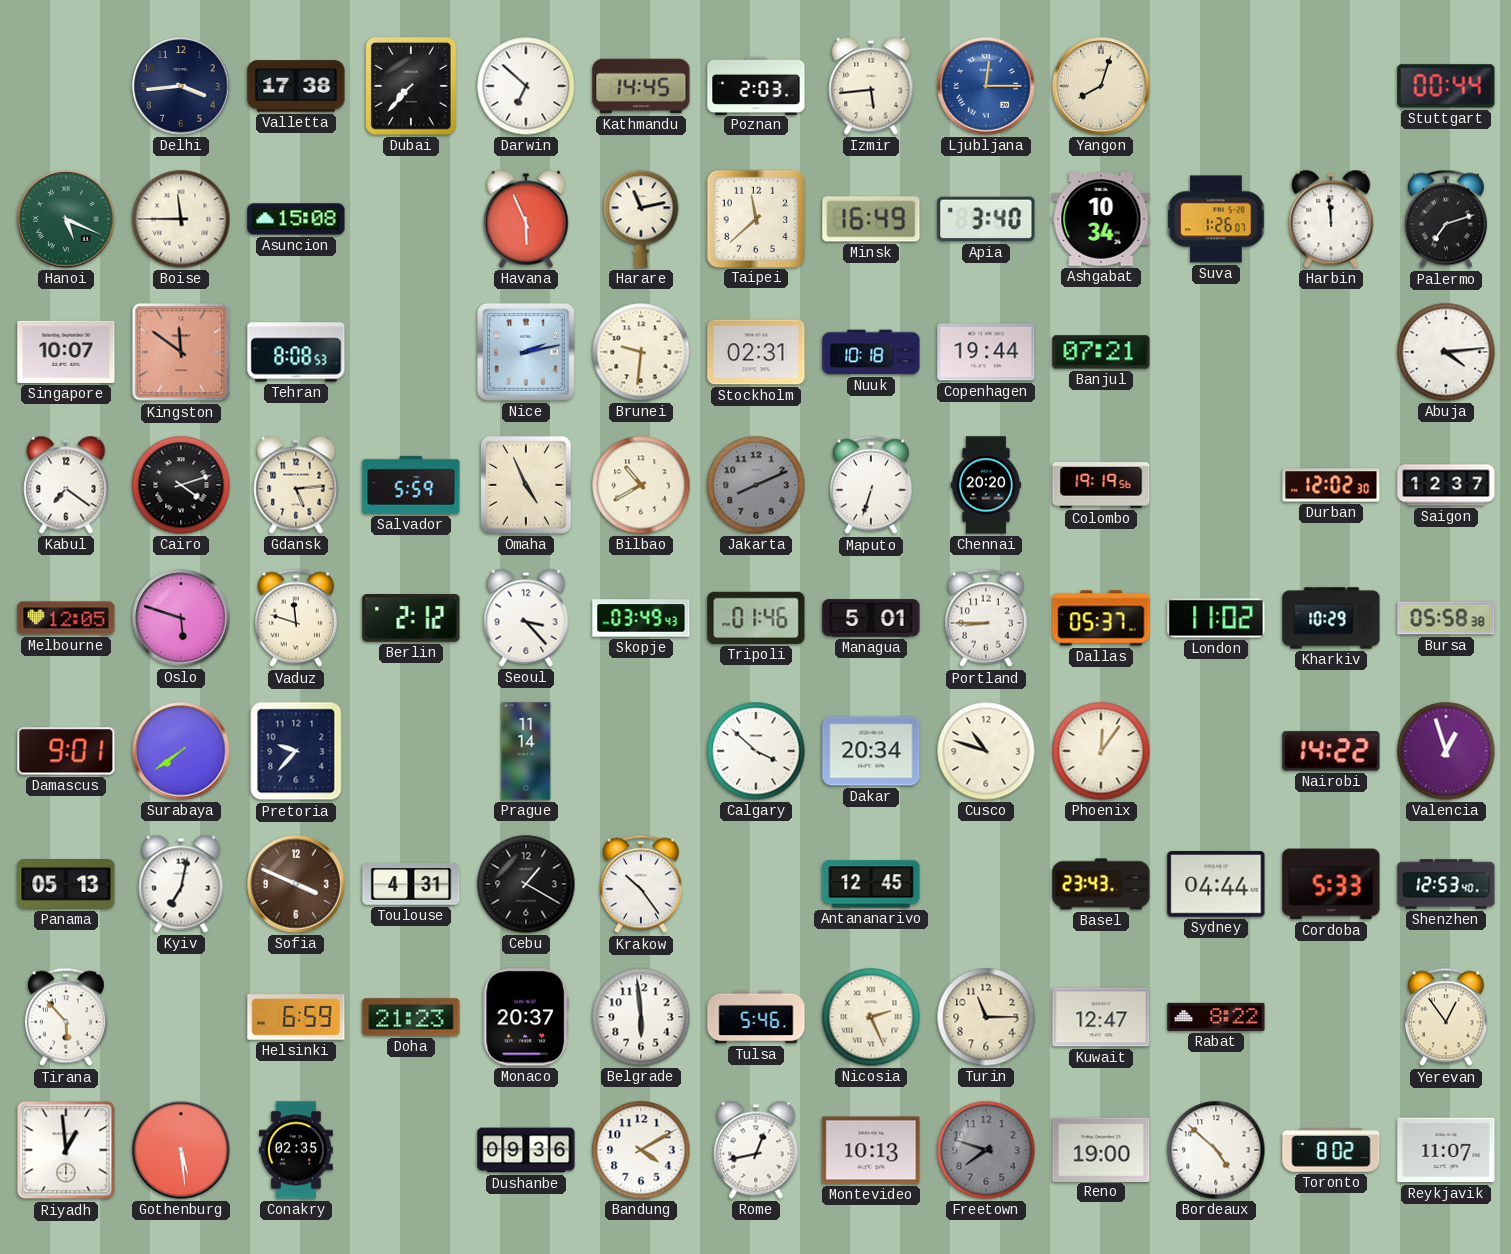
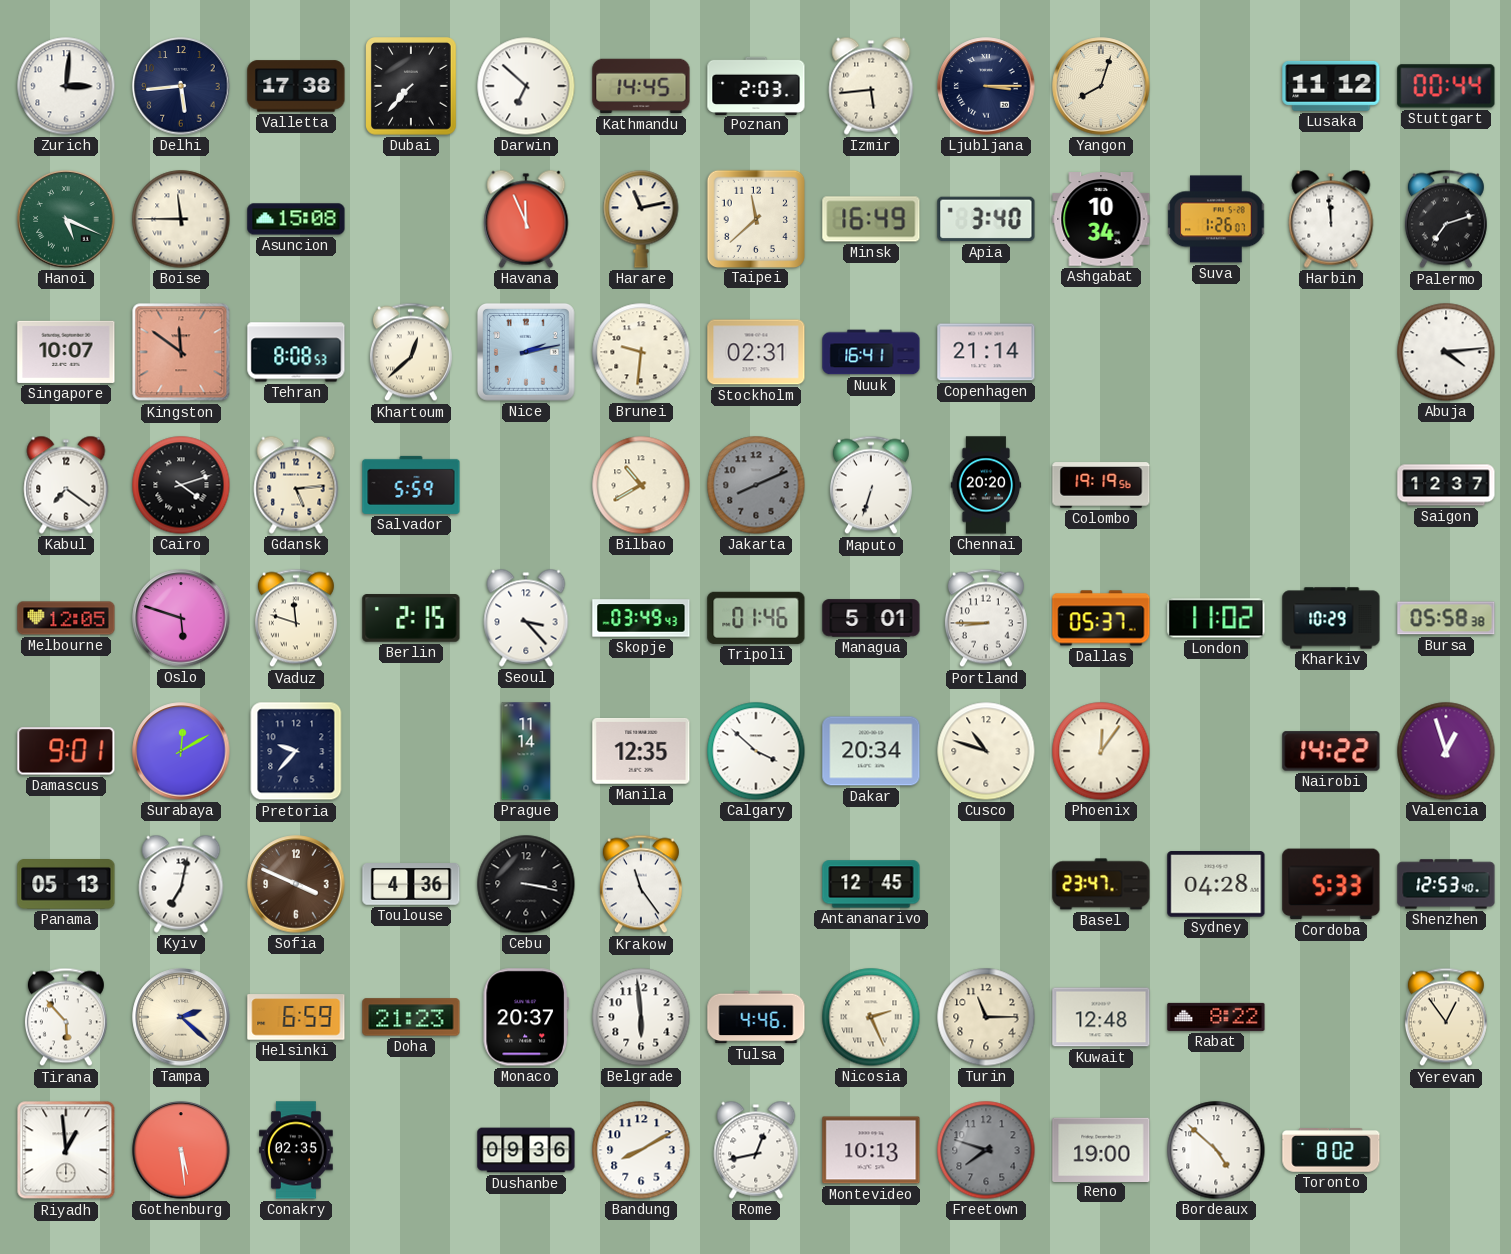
Zurich: none -> 3:01
Delhi: 3:44 -> 5:44
Ljubljana: 12:15 -> 3:15
Ljubljana dial: blue -> navy
Lusaka: none -> 11:12
Havana: 5:56 -> 11:56
Khartoum: none -> 12:38
Nuuk: 10:18 -> 16:41
Copenhagen: 19:44 -> 21:14
Banjul: 07:21 -> none
Omaha: 4:56 -> none
Durban: 12:02 -> none
Berlin: 2:12 -> 2:15
Surabaya: 7:39 -> 12:10
Manila: none -> 12:35
Toulouse: 4:31 -> 4:36
Cebu: 1:20 -> 3:17
Krakow: 10:24 -> 11:24
Basel: 23:43 -> 23:47
Sydney: 04:44 -> 04:28
Tampa: none -> 2:22
Tulsa: 5:46 -> 4:46
Kuwait: 12:47 -> 12:48
Bandung: 4:10 -> 8:10
Reykjavik: 11:07 -> none
